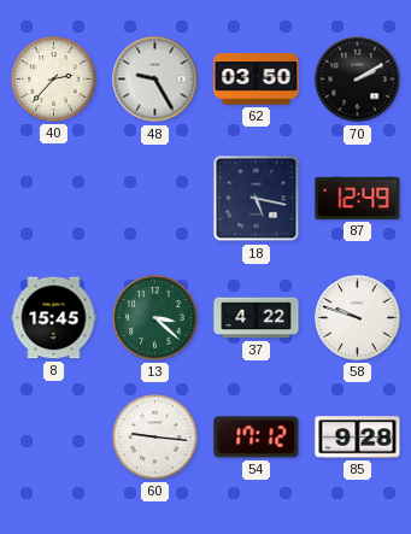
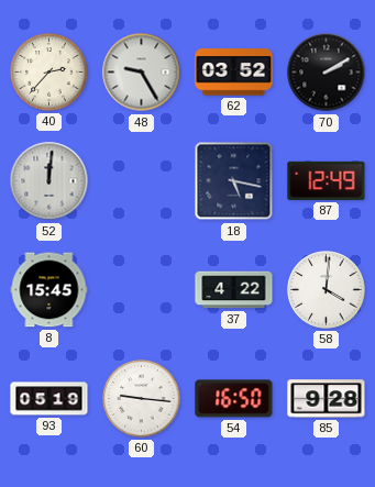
62: 03:50 -> 03:52
52: none -> 12:01
13: 3:22 -> none
58: 9:48 -> 4:01
93: none -> 05:19
54: 17:12 -> 16:50
